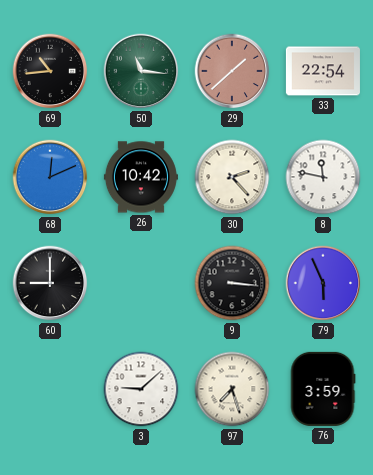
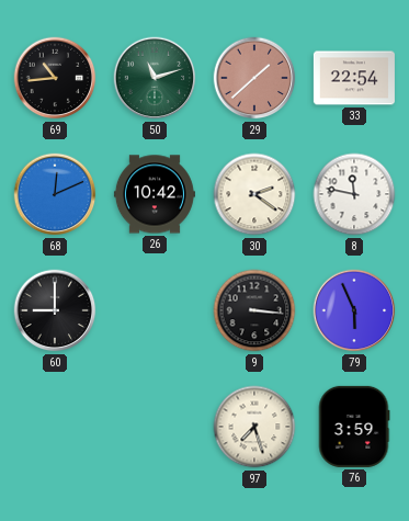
50: 11:16 -> 11:12
30: 2:23 -> 2:21
3: 9:08 -> none
